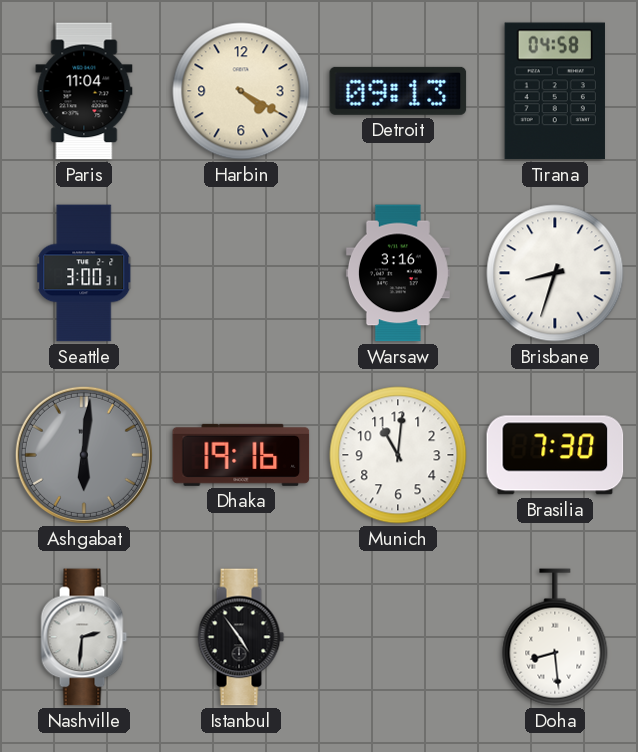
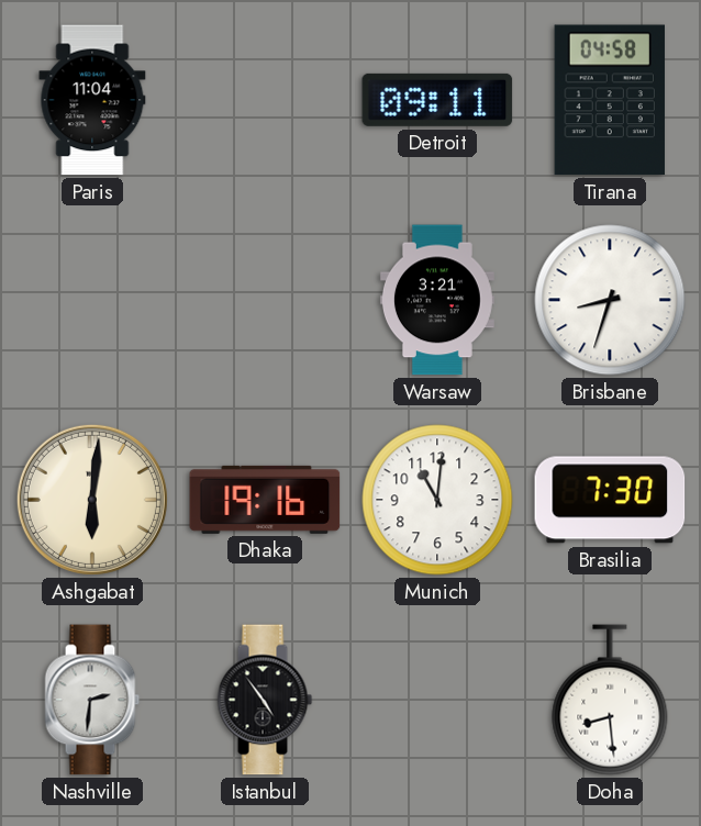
Harbin: 4:20 -> none
Detroit: 09:13 -> 09:11
Seattle: 3:00 -> none
Warsaw: 3:16 -> 3:21
Ashgabat dial: grey -> cream
